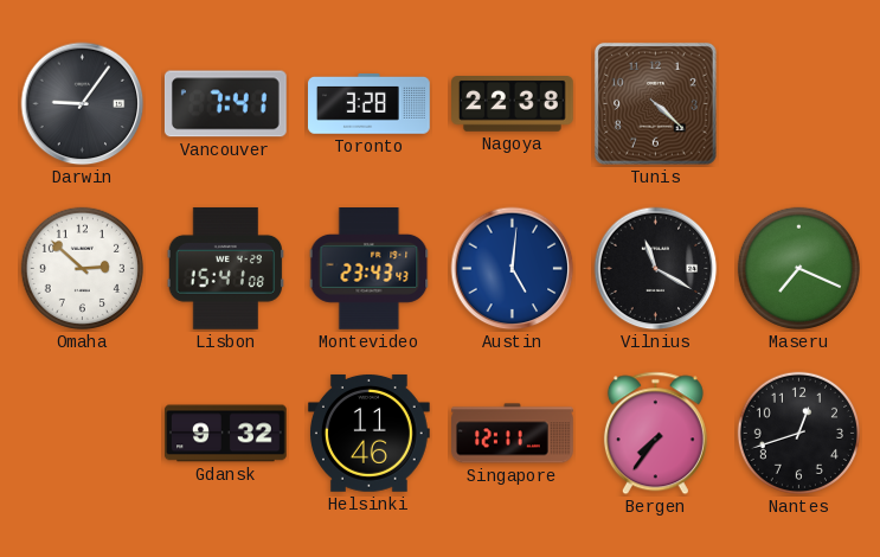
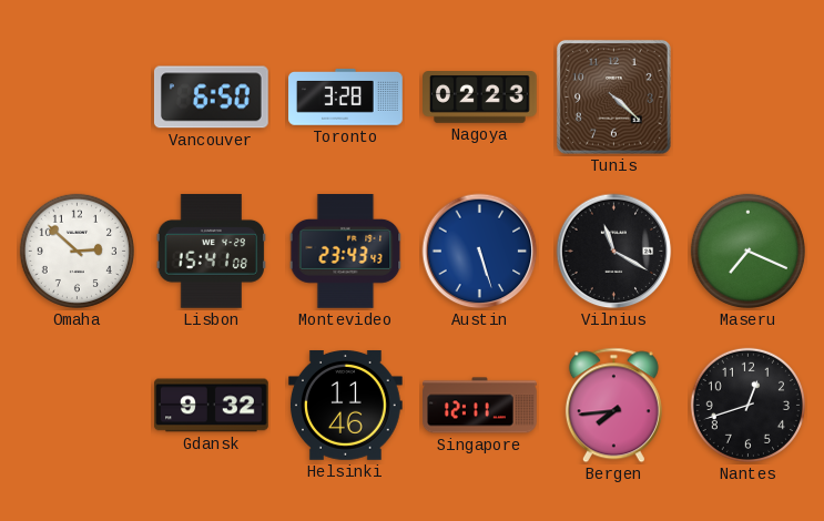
Darwin: 9:06 -> none
Vancouver: 7:41 -> 6:50
Nagoya: 22:38 -> 02:23
Austin: 5:01 -> 5:27
Bergen: 7:36 -> 7:44
